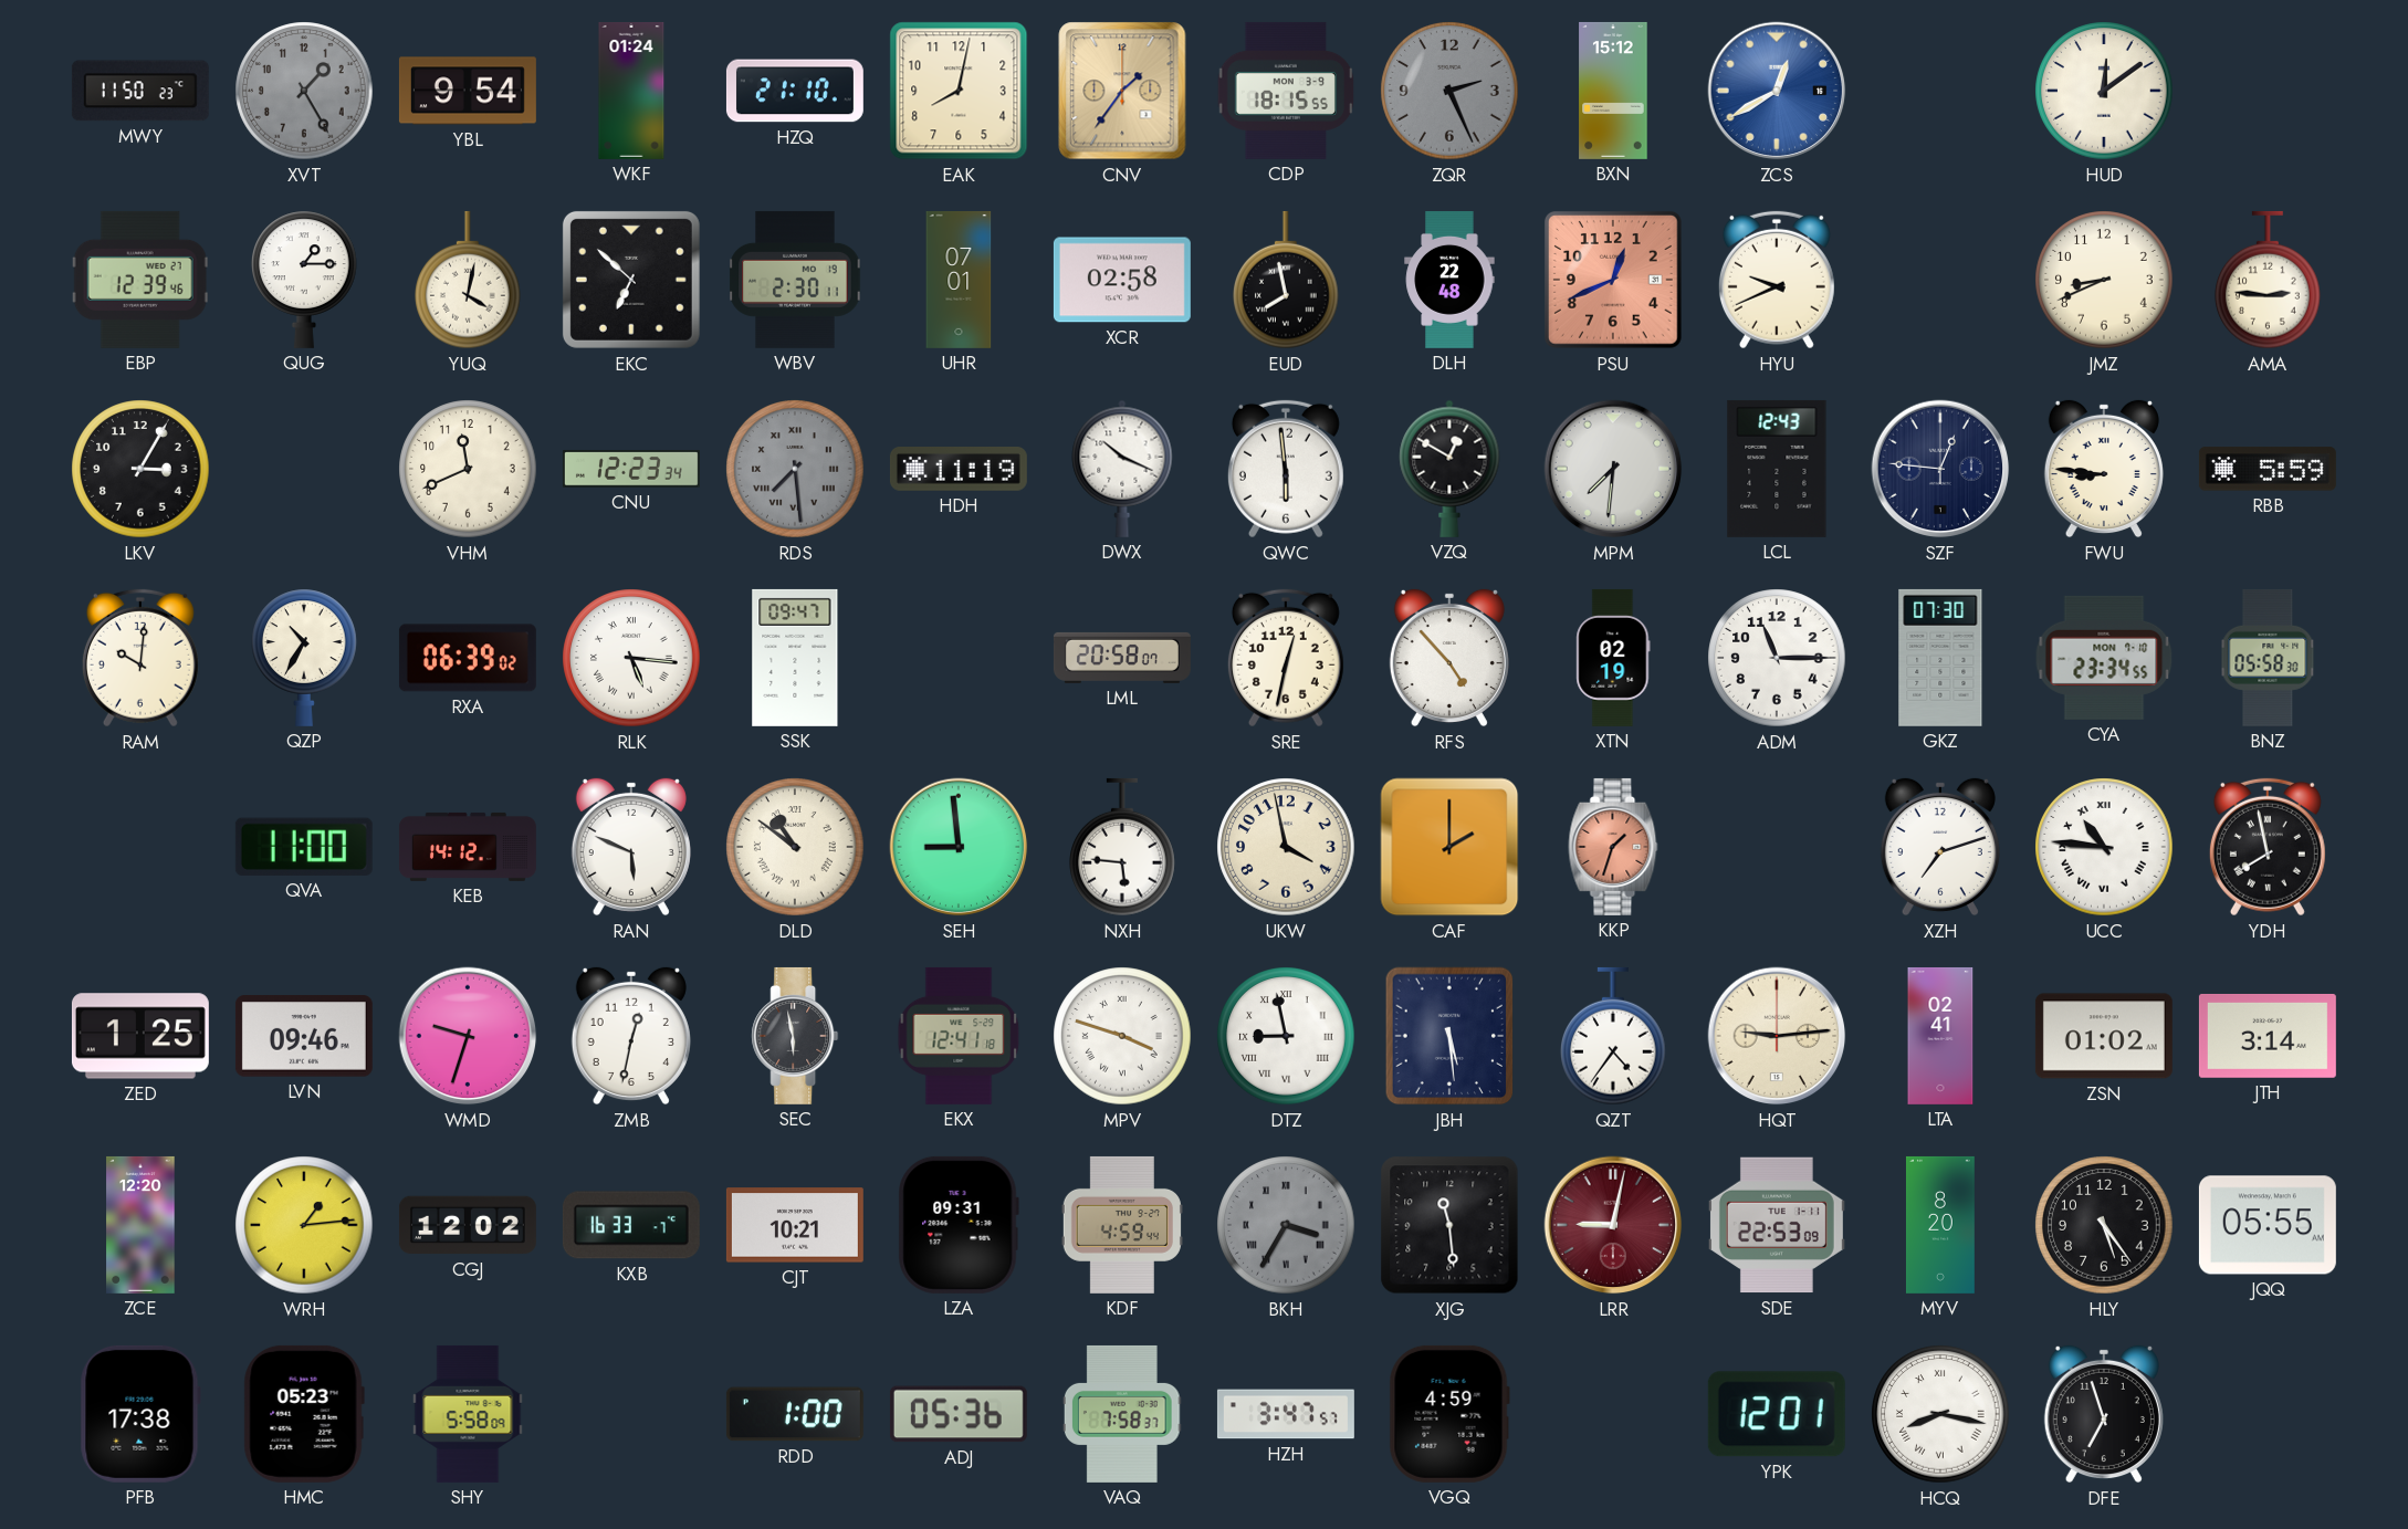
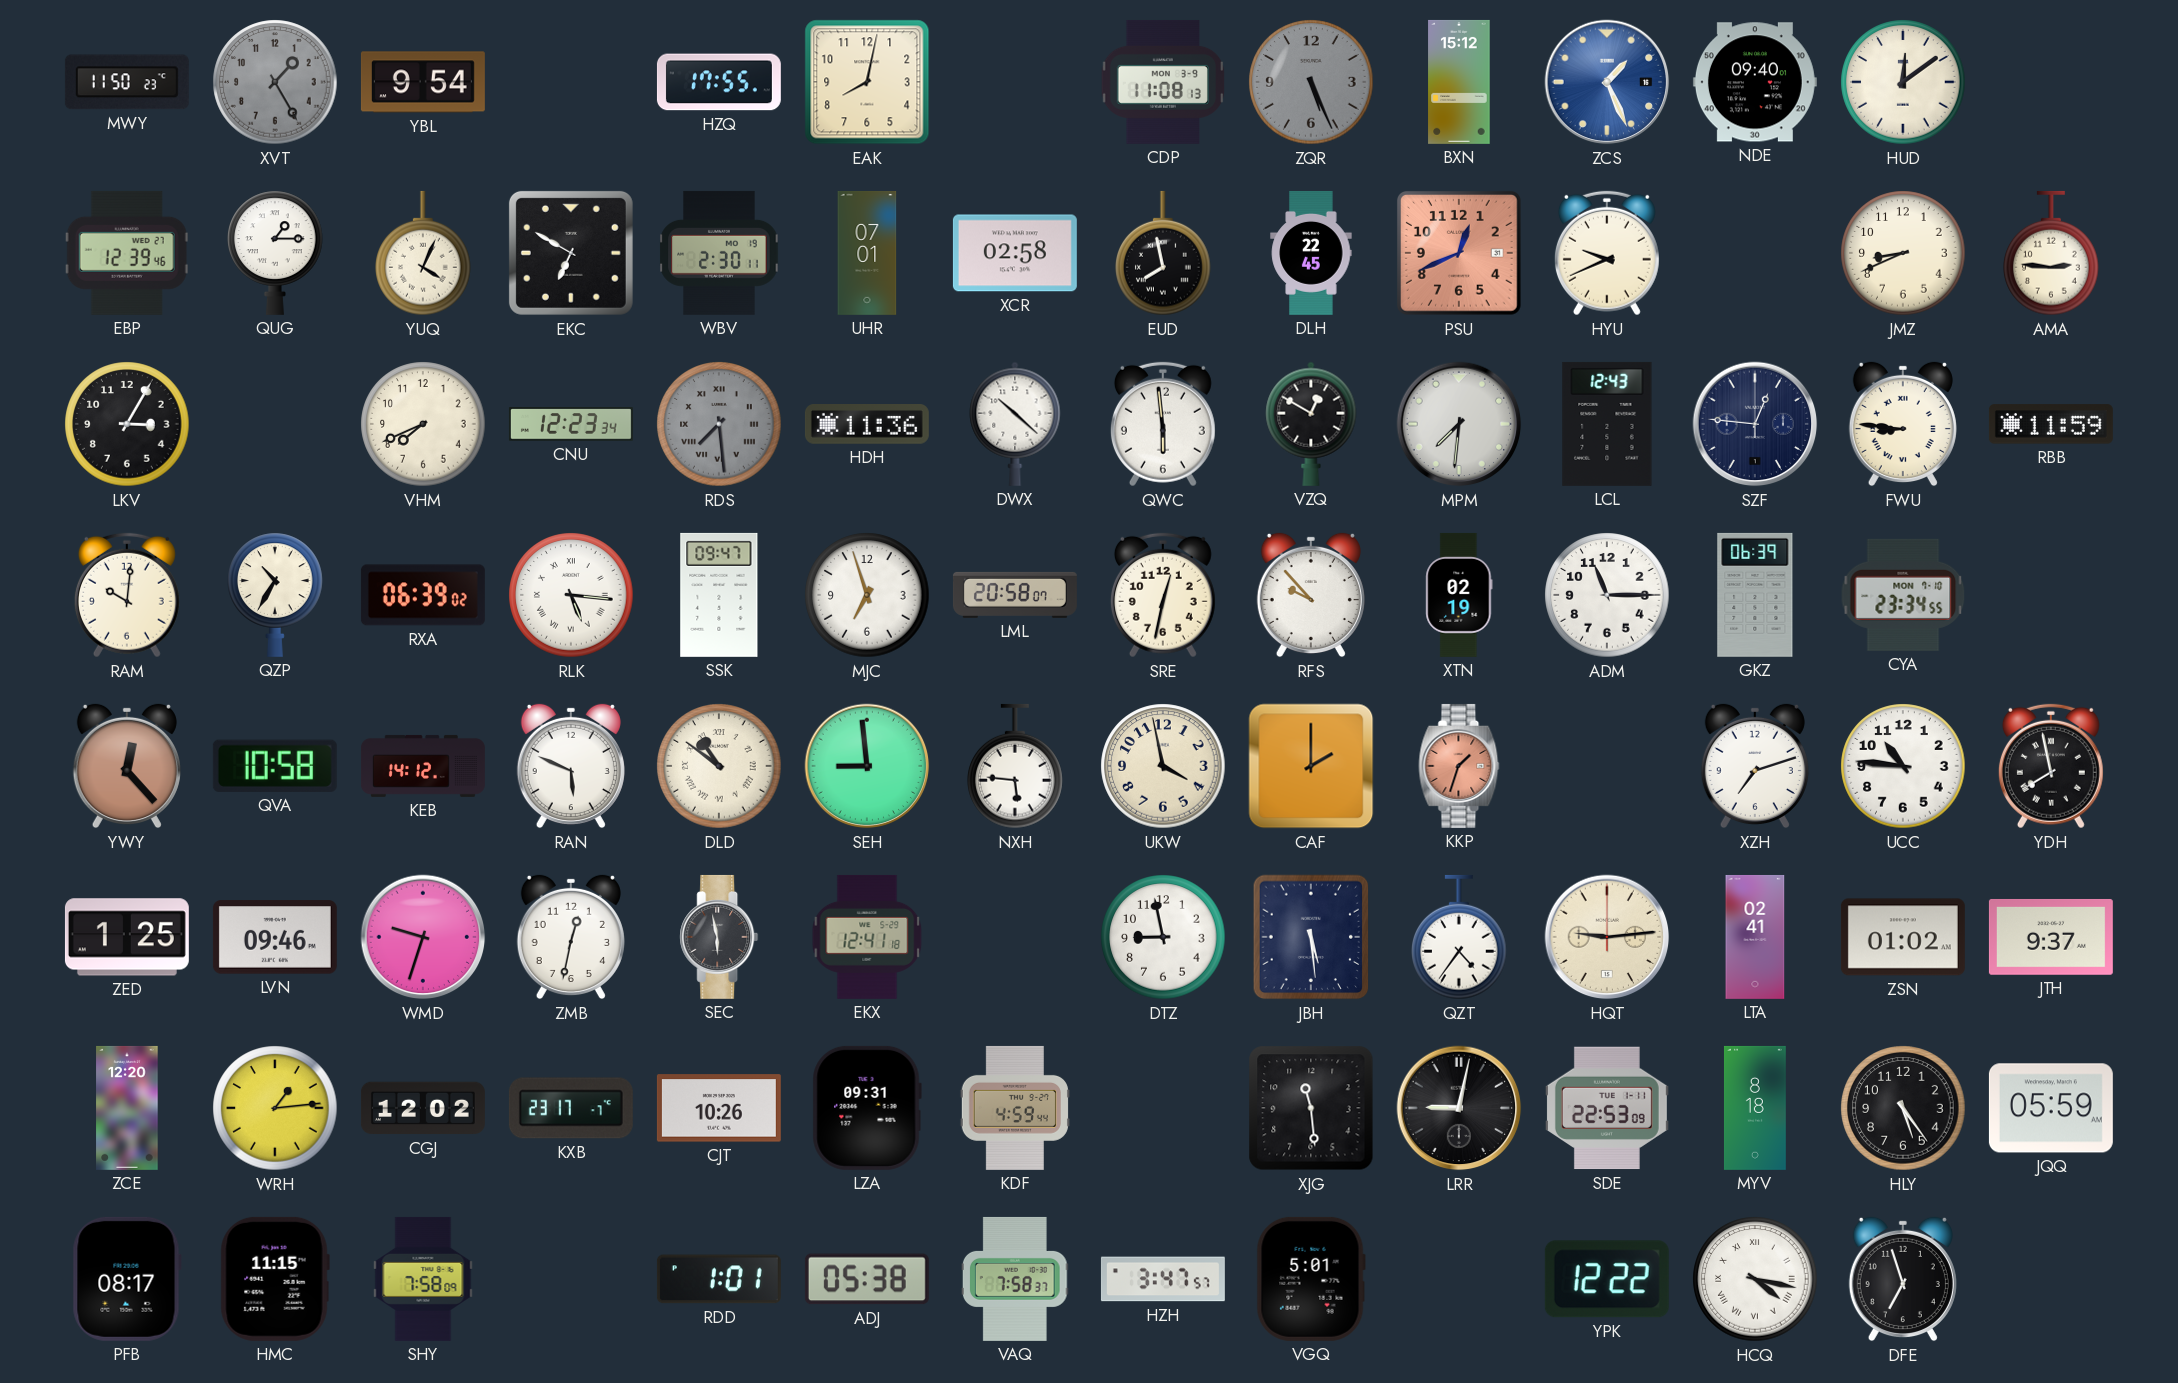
WKF: 01:24 -> none
HZQ: 21:10 -> 17:55
CNV: 1:36 -> none
CDP: 18:15 -> 11:08
ZQR: 2:26 -> 5:26
ZCS: 12:40 -> 1:26
NDE: none -> 09:40
YUQ: 4:02 -> 4:04
EKC: 6:52 -> 6:50
DLH: 22:48 -> 22:45
VHM: 11:41 -> 7:41
HDH: 11:19 -> 11:36
DWX: 10:19 -> 10:22
RBB: 5:59 -> 11:59
MJC: none -> 6:57
RFS: 4:53 -> 9:53
GKZ: 07:30 -> 06:39
BNZ: 05:58 -> none
YWY: none -> 12:23
QVA: 11:00 -> 10:58
UCC numerals: Roman -> Arabic
MPV: 3:48 -> none
DTZ numerals: Roman -> Arabic
JTH: 3:14 -> 9:37
KXB: 16:33 -> 23:17
CJT: 10:21 -> 10:26
BKH: 3:35 -> none
LRR dial: burgundy -> black
MYV: 8:20 -> 8:18
JQQ: 05:55 -> 05:59
PFB: 17:38 -> 08:17
HMC: 05:23 -> 11:15
SHY: 5:58 -> 7:58
RDD: 1:00 -> 1:01
ADJ: 05:36 -> 05:38
VGQ: 4:59 -> 5:01
YPK: 12:01 -> 12:22
HCQ: 8:17 -> 4:17
